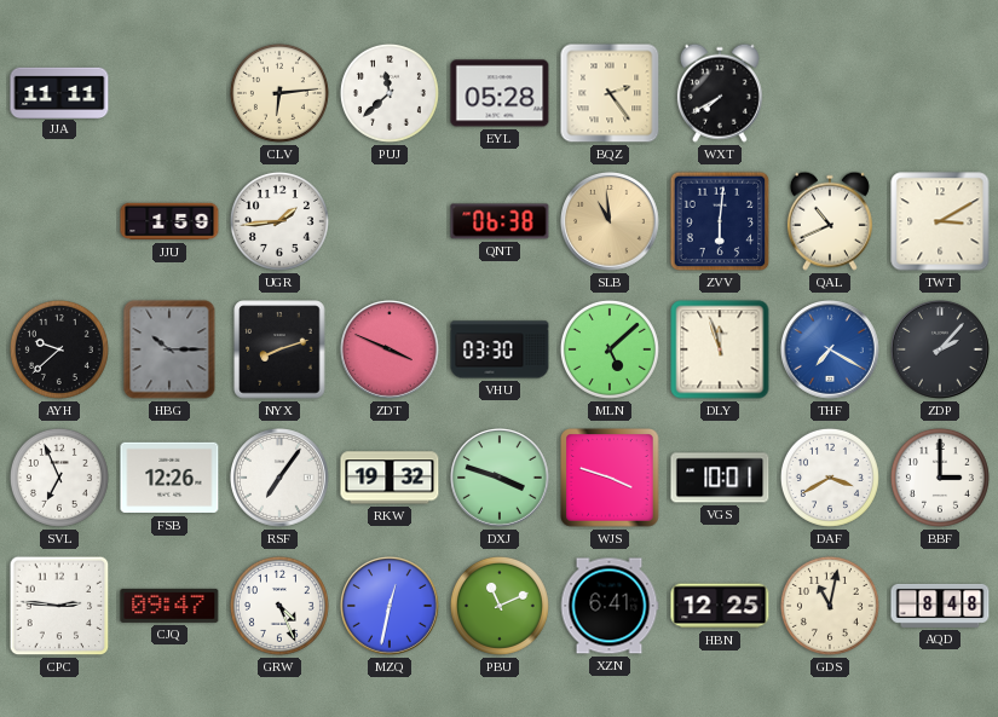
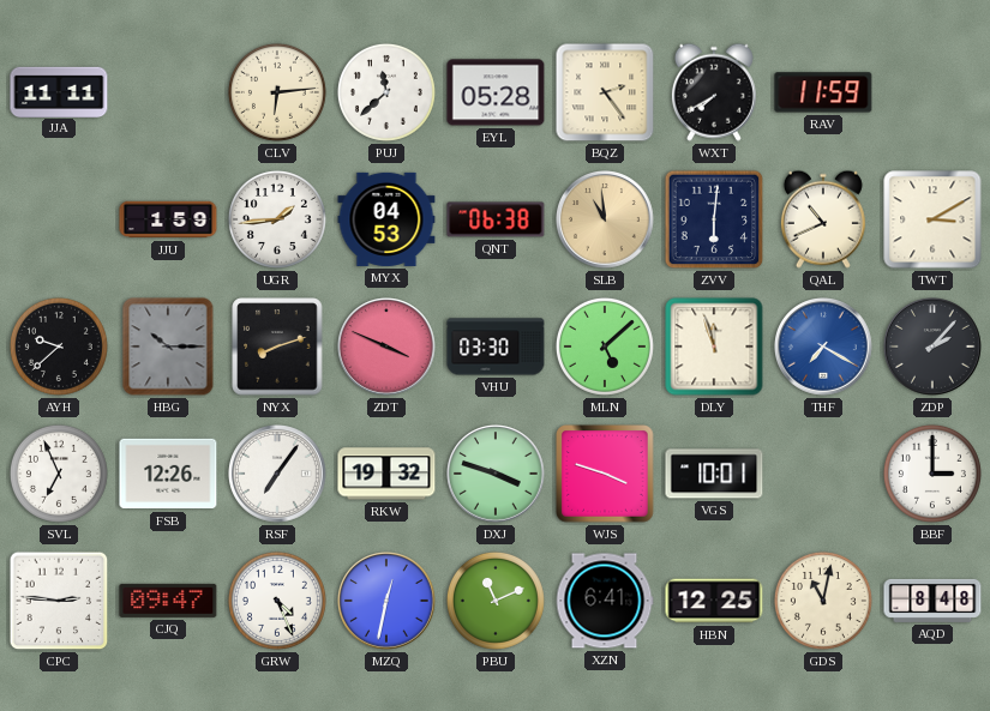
RAV: none -> 11:59
MYX: none -> 04:53
DAF: 3:40 -> none
